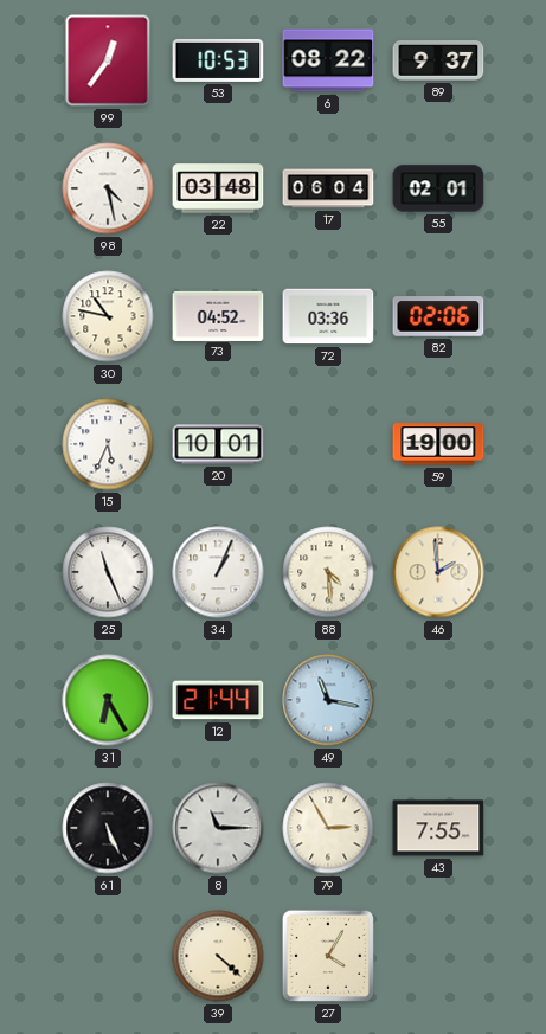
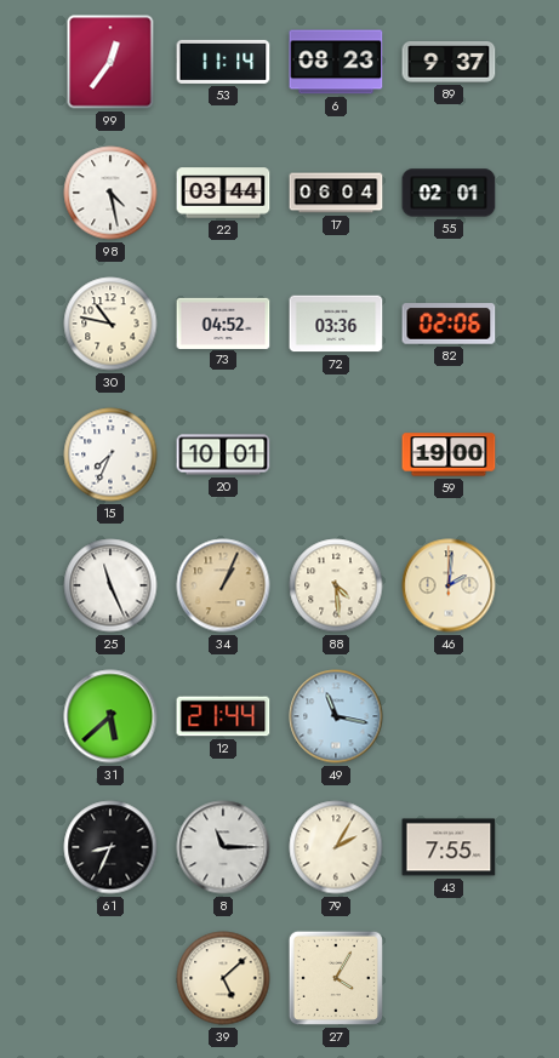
53: 10:53 -> 11:14
6: 08:22 -> 08:23
22: 03:48 -> 03:44
15: 5:34 -> 7:34
34 dial: white -> champagne
46: 1:59 -> 2:01
31: 6:25 -> 5:38
61: 5:26 -> 8:34
79: 2:55 -> 2:05
39: 4:22 -> 5:08
